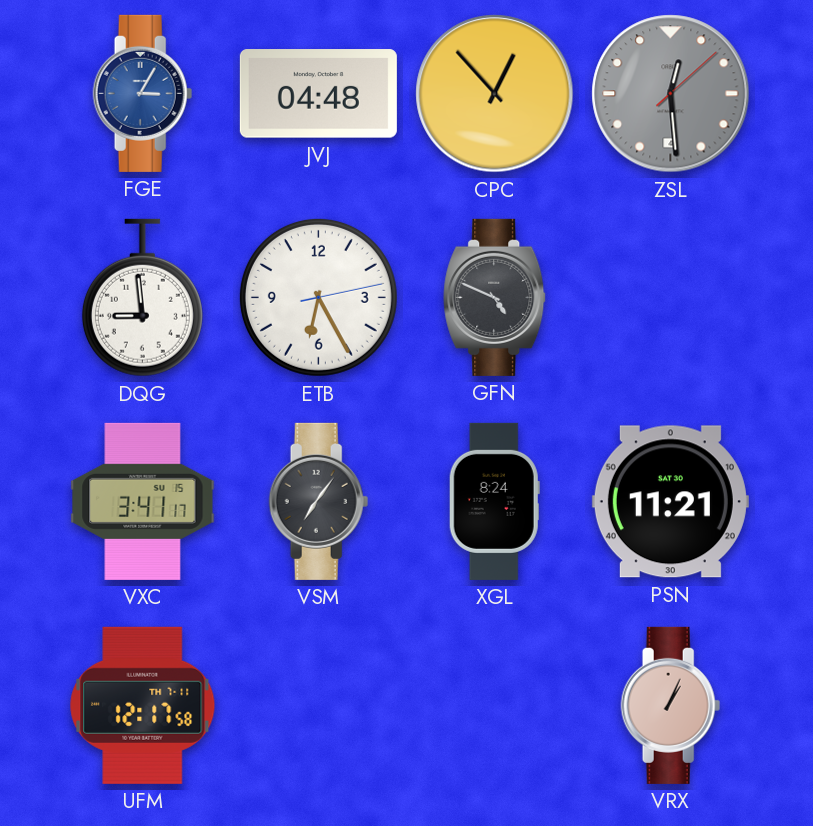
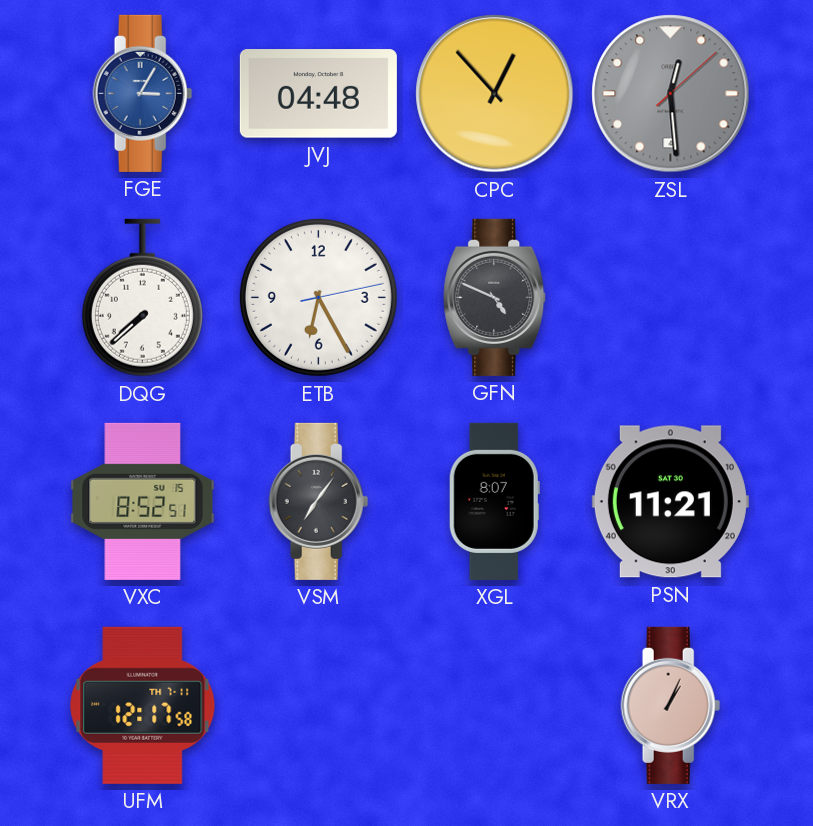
DQG: 8:59 -> 7:38
VXC: 3:41 -> 8:52
XGL: 8:24 -> 8:07
